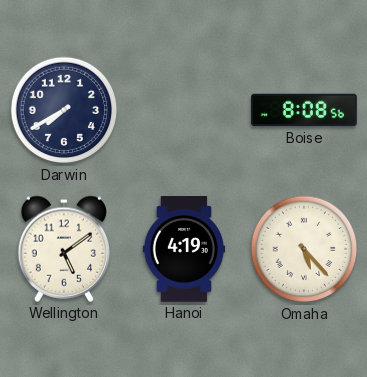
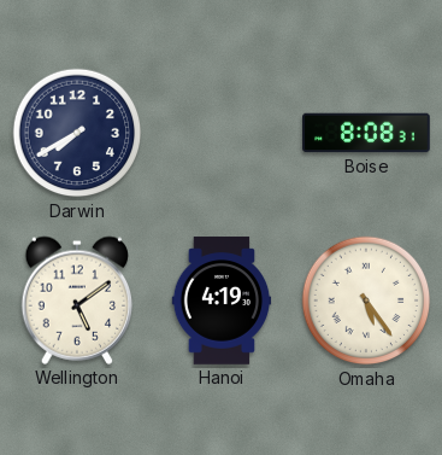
Boise: 8:08:56 -> 8:08:31
Omaha: 5:23 -> 5:24
